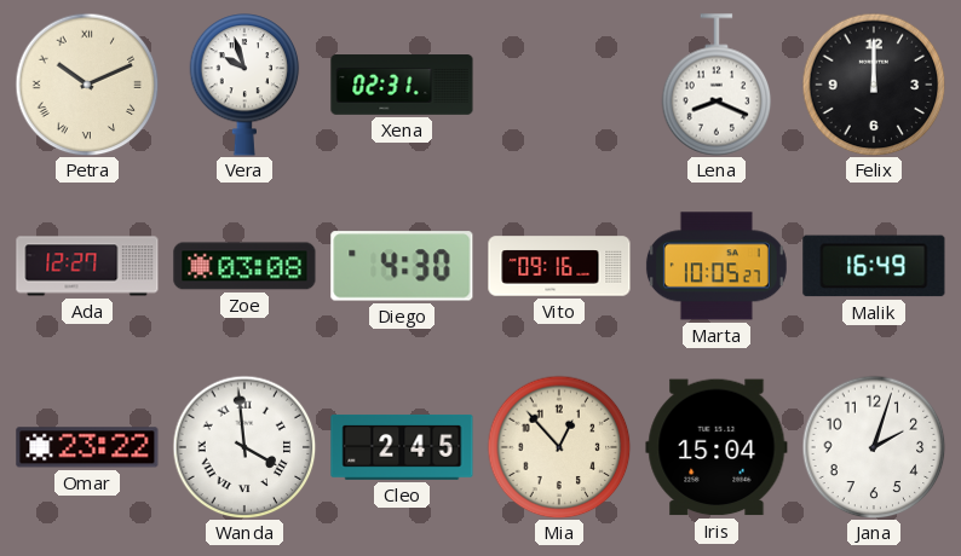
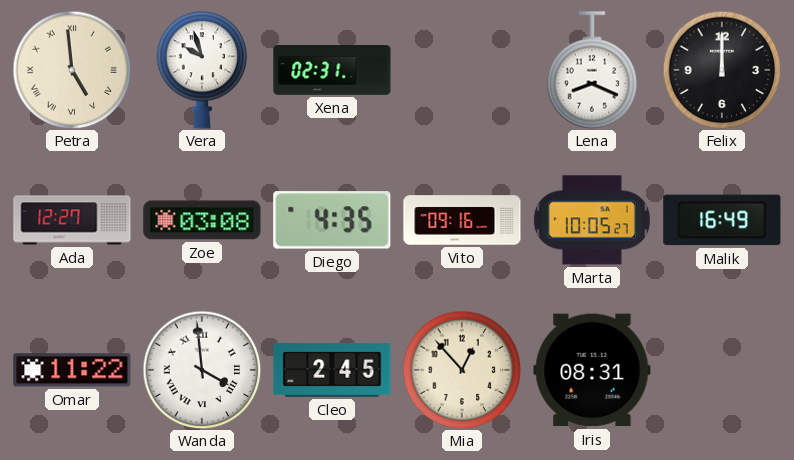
Petra: 10:11 -> 4:59
Diego: 4:30 -> 4:35
Omar: 23:22 -> 11:22
Iris: 15:04 -> 08:31
Jana: 2:03 -> none
